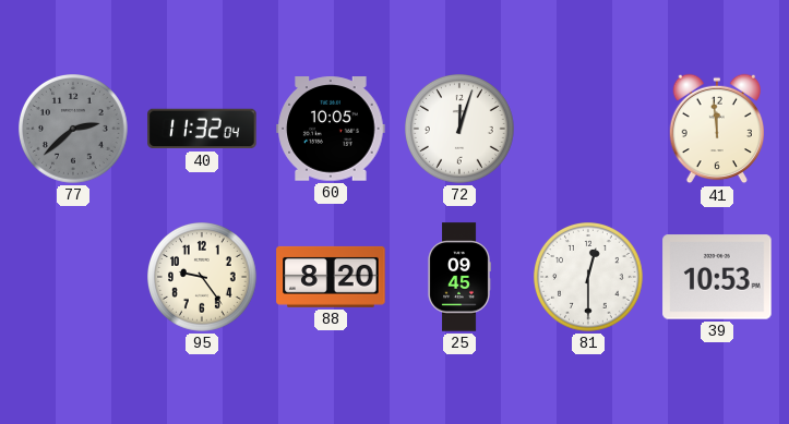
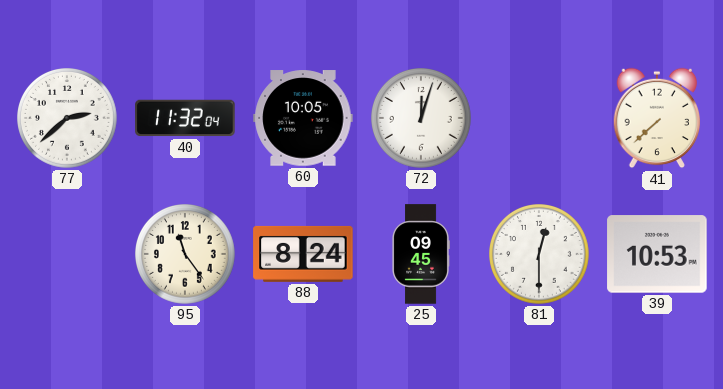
77 dial: grey -> white
41: 11:59 -> 7:38
95: 9:24 -> 11:24
88: 8:20 -> 8:24
